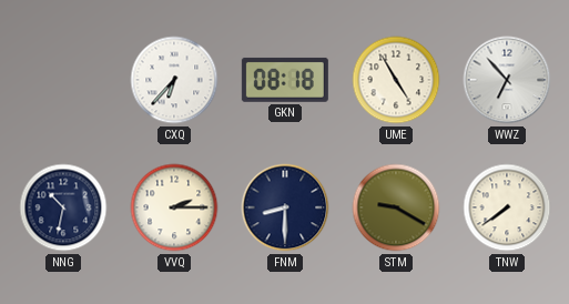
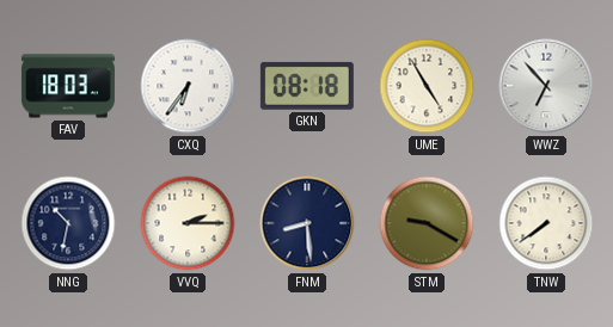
FAV: none -> 18:03
CXQ: 6:37 -> 6:36
FNM: 8:30 -> 8:29
